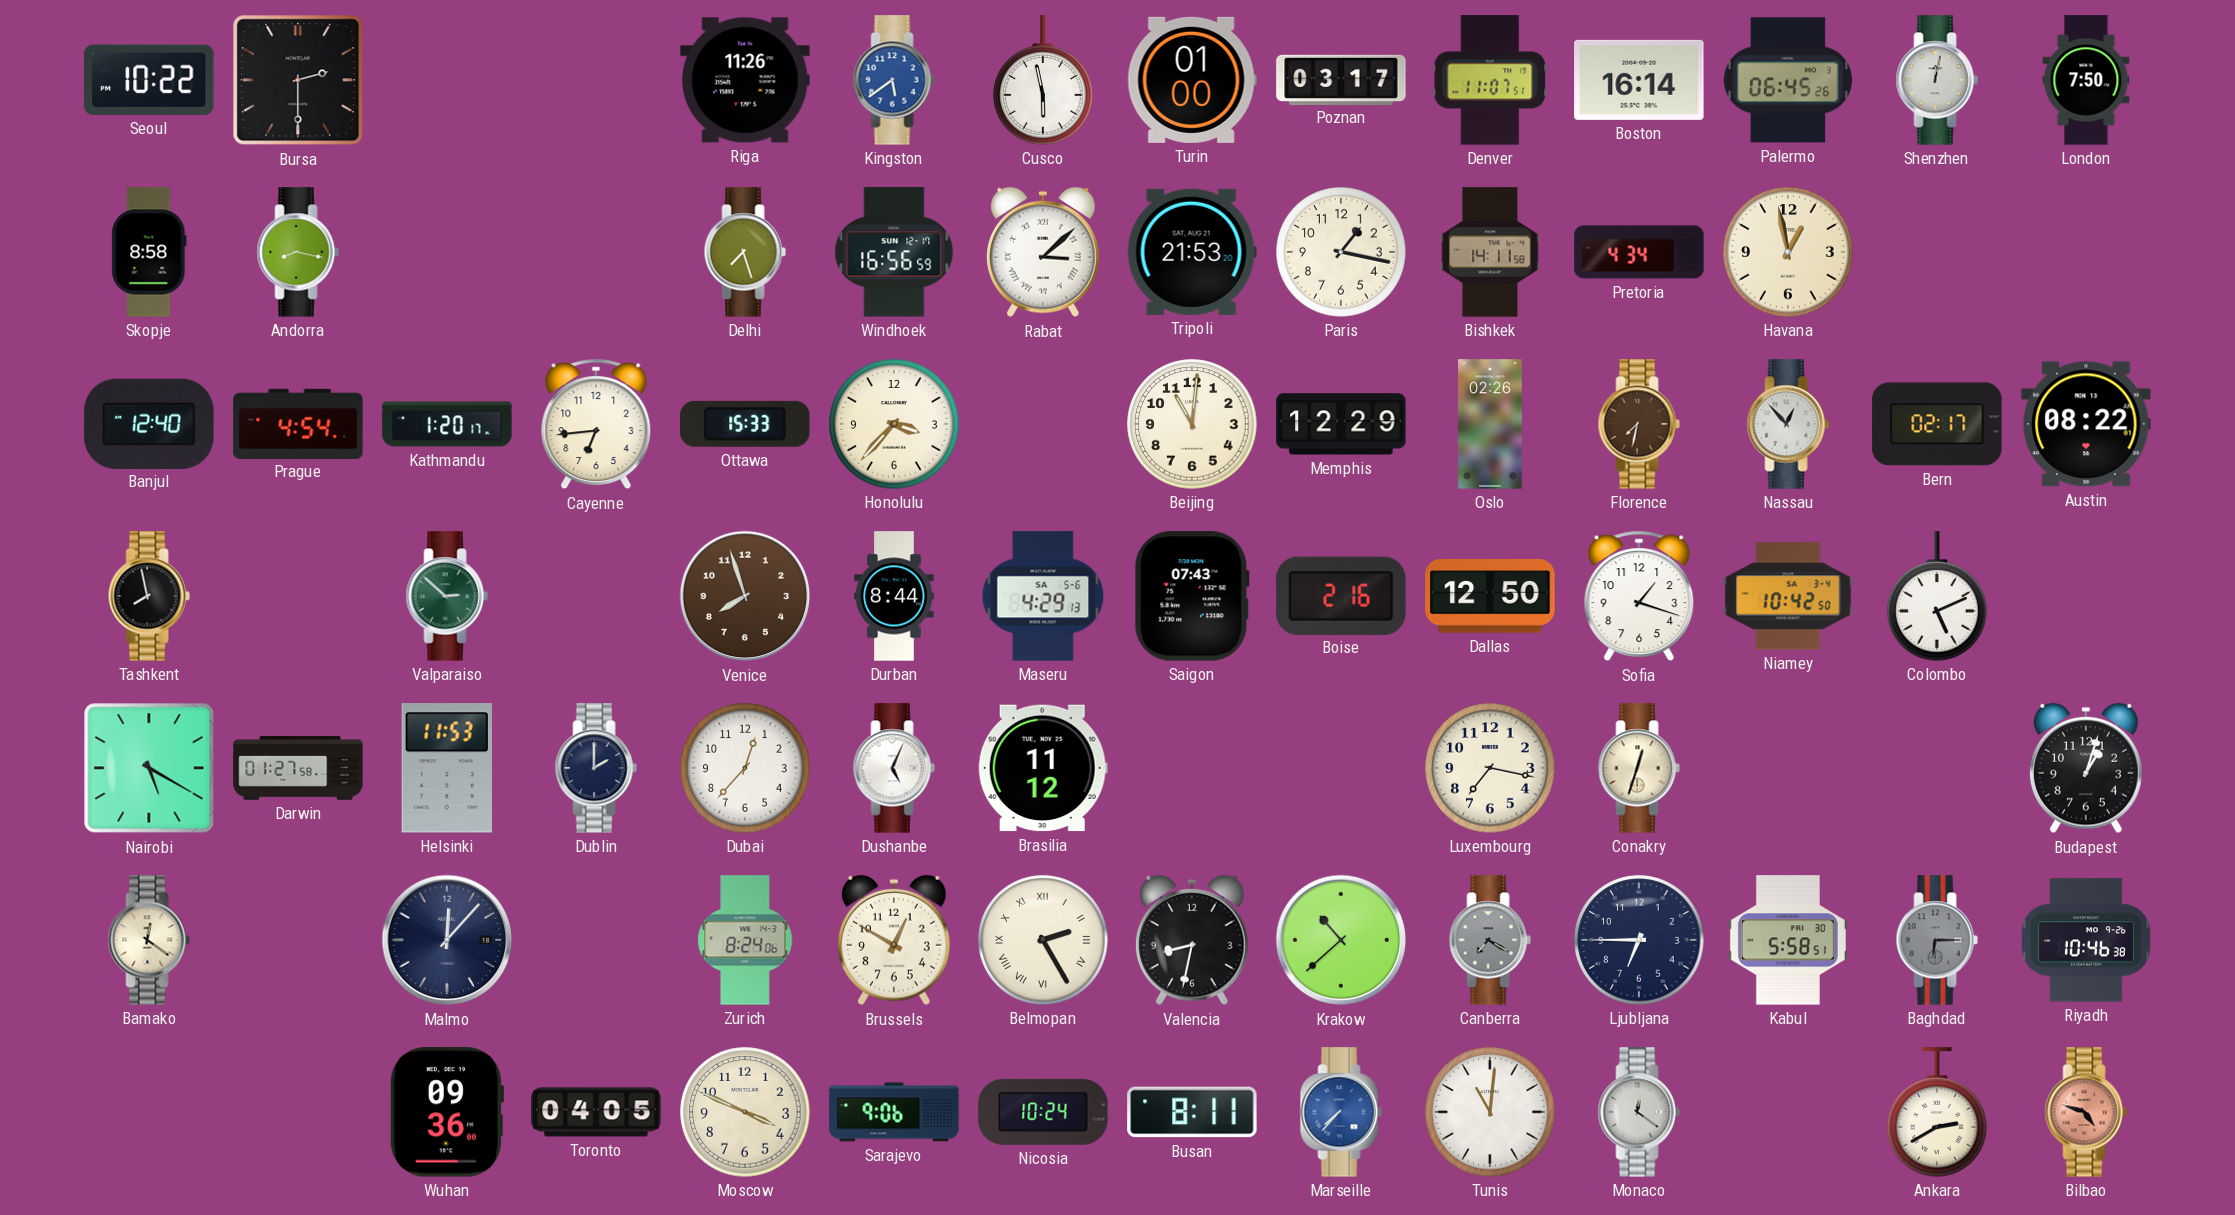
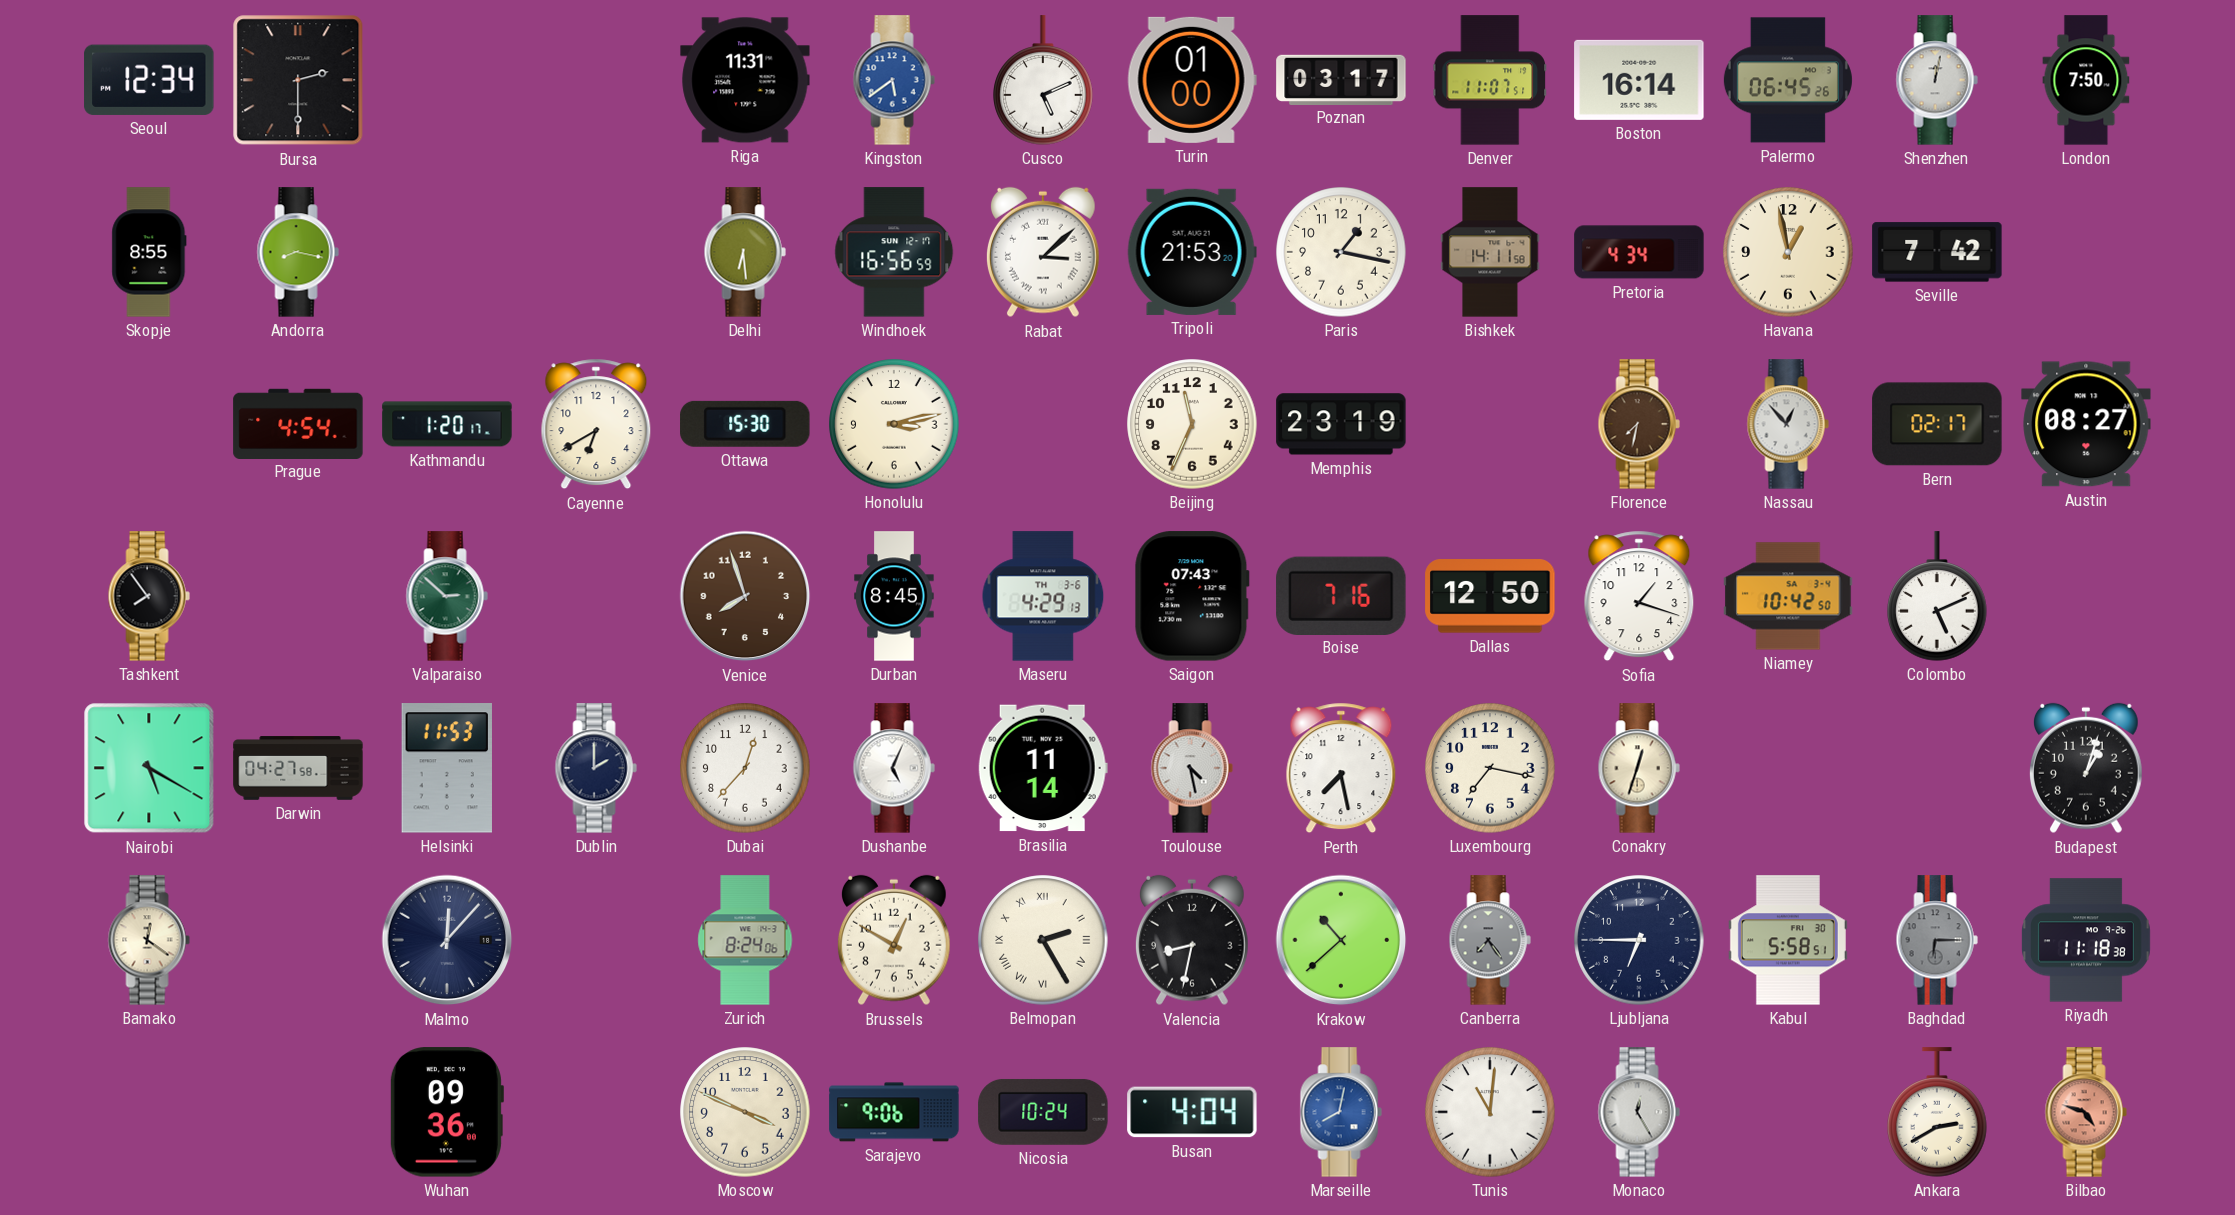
Seoul: 10:22 -> 12:34
Riga: 11:26 -> 11:31
Cusco: 5:58 -> 5:11
Skopje: 8:58 -> 8:55
Delhi: 7:27 -> 6:29
Seville: none -> 7:42
Banjul: 12:40 -> none
Cayenne: 6:44 -> 6:40
Ottawa: 15:33 -> 15:30
Honolulu: 3:37 -> 3:13
Beijing: 11:01 -> 11:34
Memphis: 12:29 -> 23:19
Oslo: 02:26 -> none
Austin: 08:22 -> 08:27
Tashkent: 7:58 -> 7:54
Durban: 8:44 -> 8:45
Maseru date: SA 5-6 -> TH 3-6
Boise: 2:16 -> 7:16
Darwin: 01:27 -> 04:27
Brasilia: 11:12 -> 11:14
Toulouse: none -> 4:28
Perth: none -> 7:28
Canberra: 7:20 -> 7:24
Riyadh: 10:46 -> 11:18
Toronto: 04:05 -> none
Busan: 8:11 -> 4:04
Marseille: 7:37 -> 8:02
Monaco: 12:21 -> 12:25
